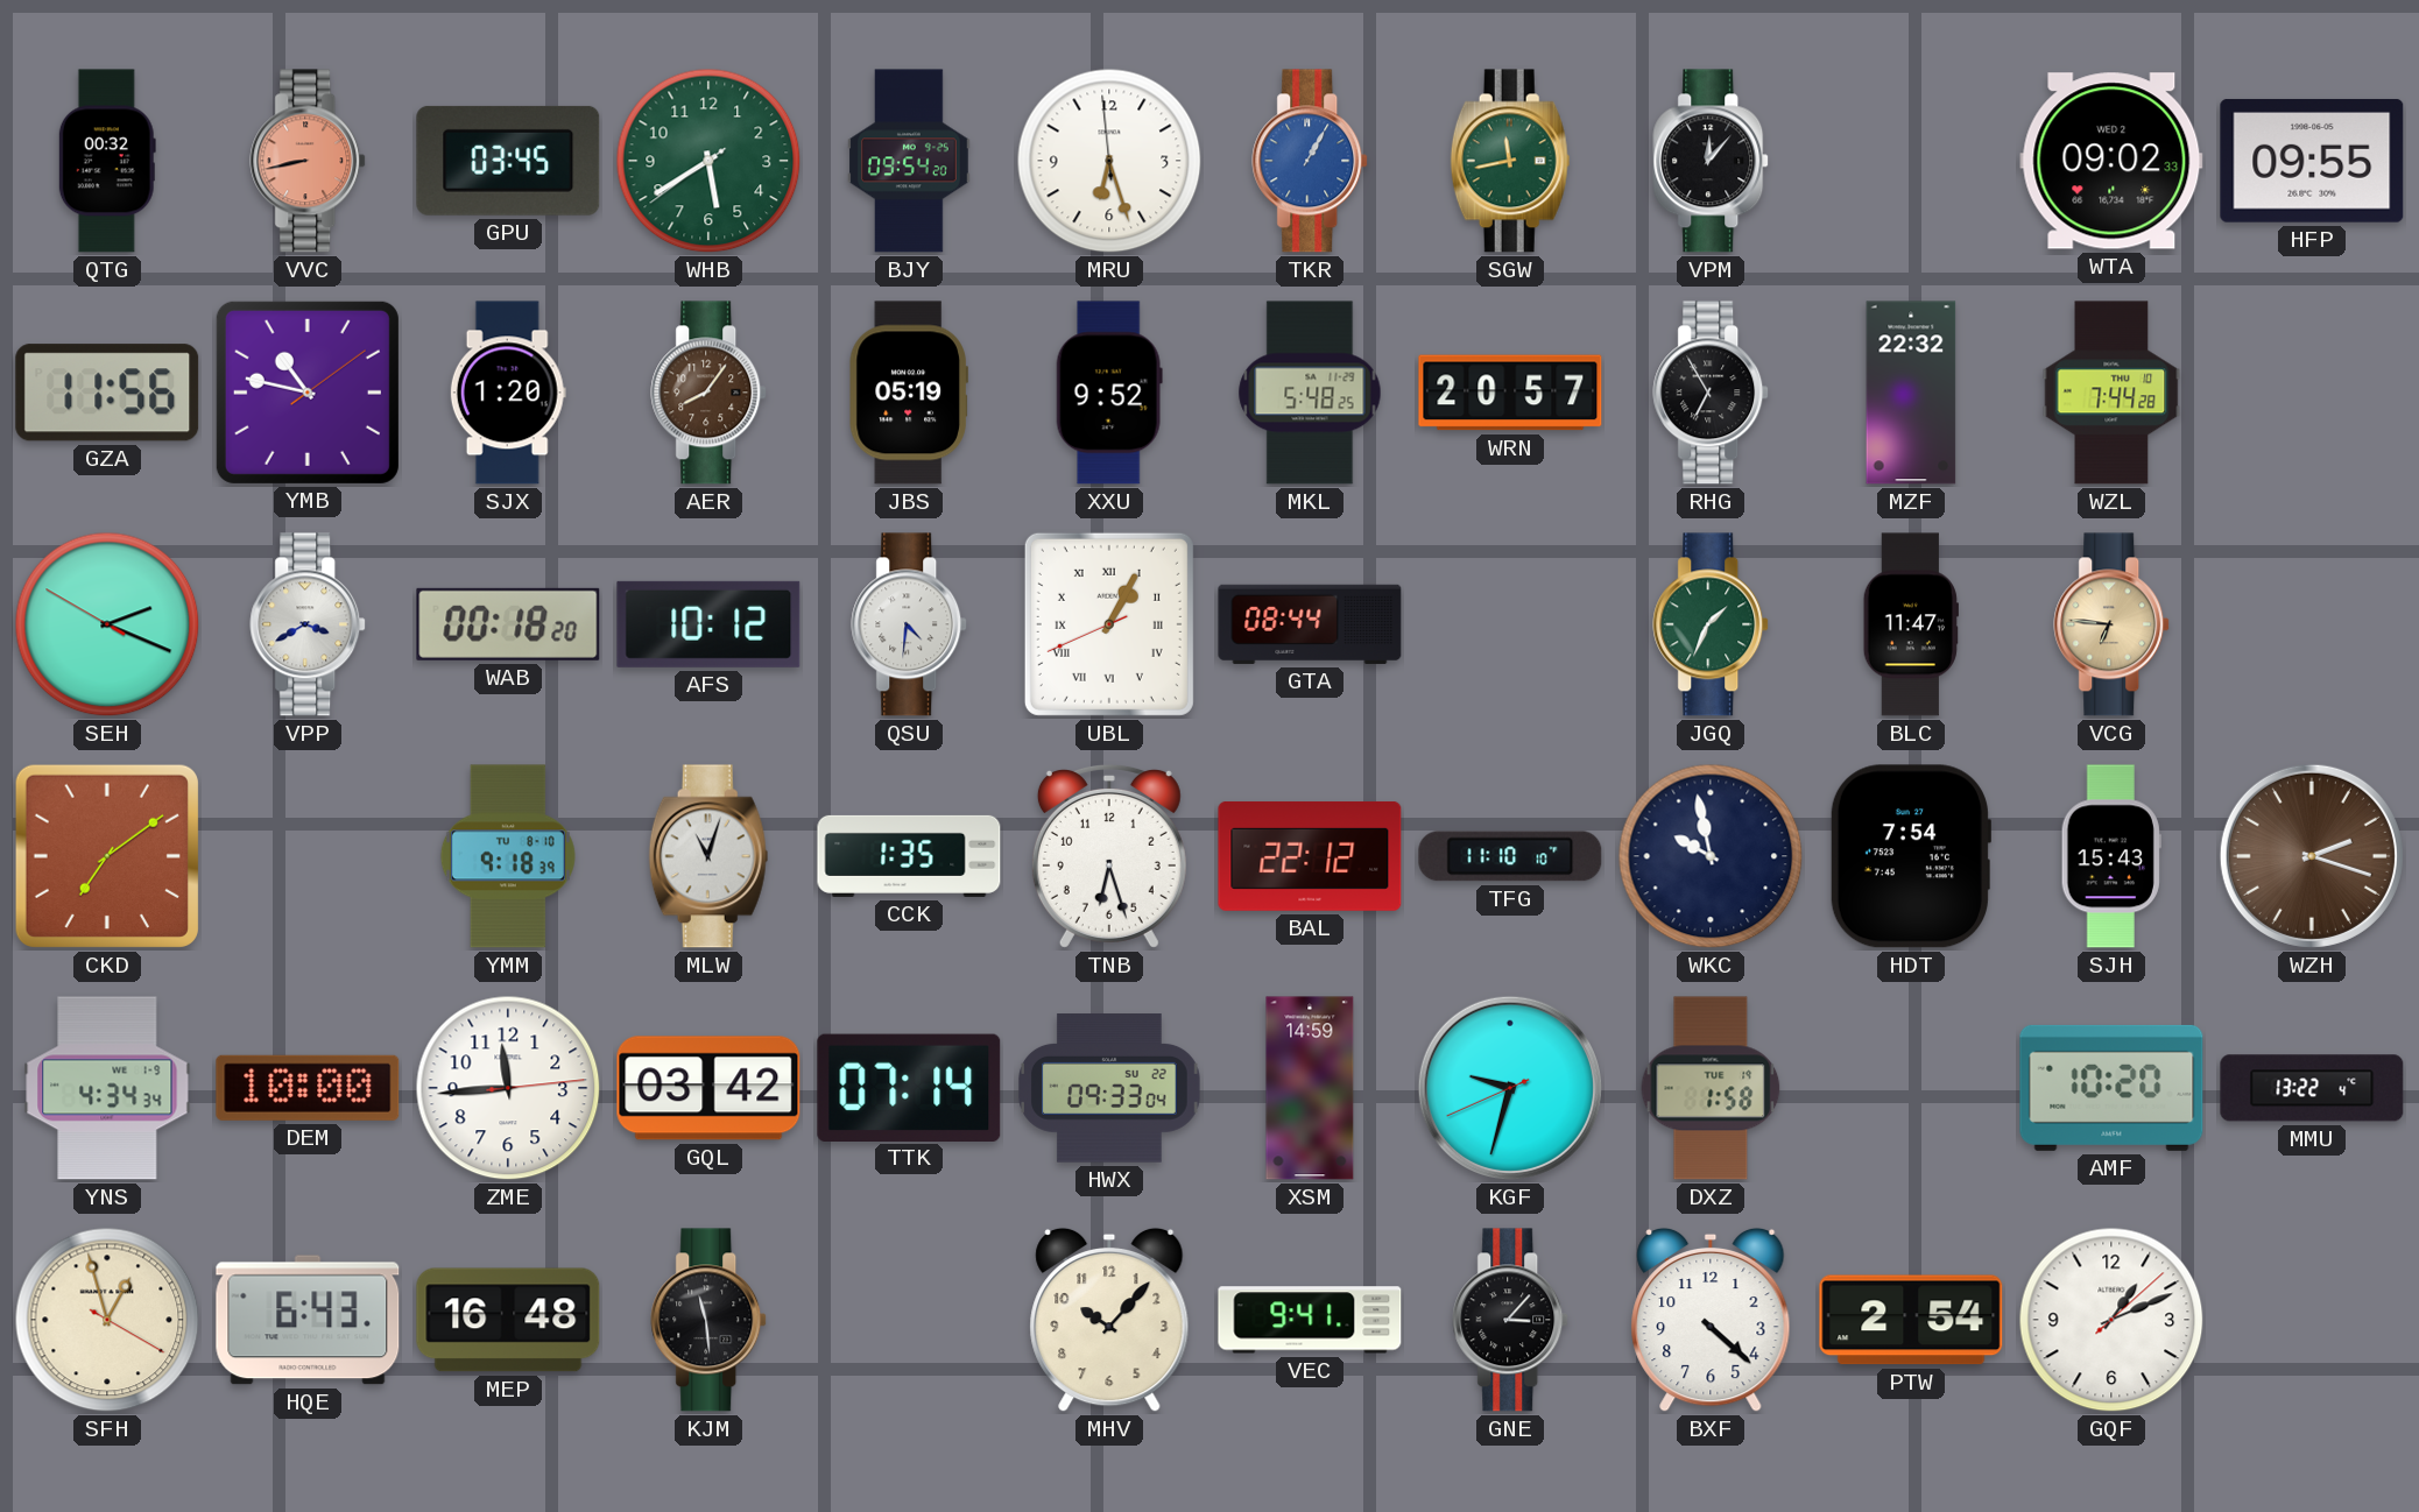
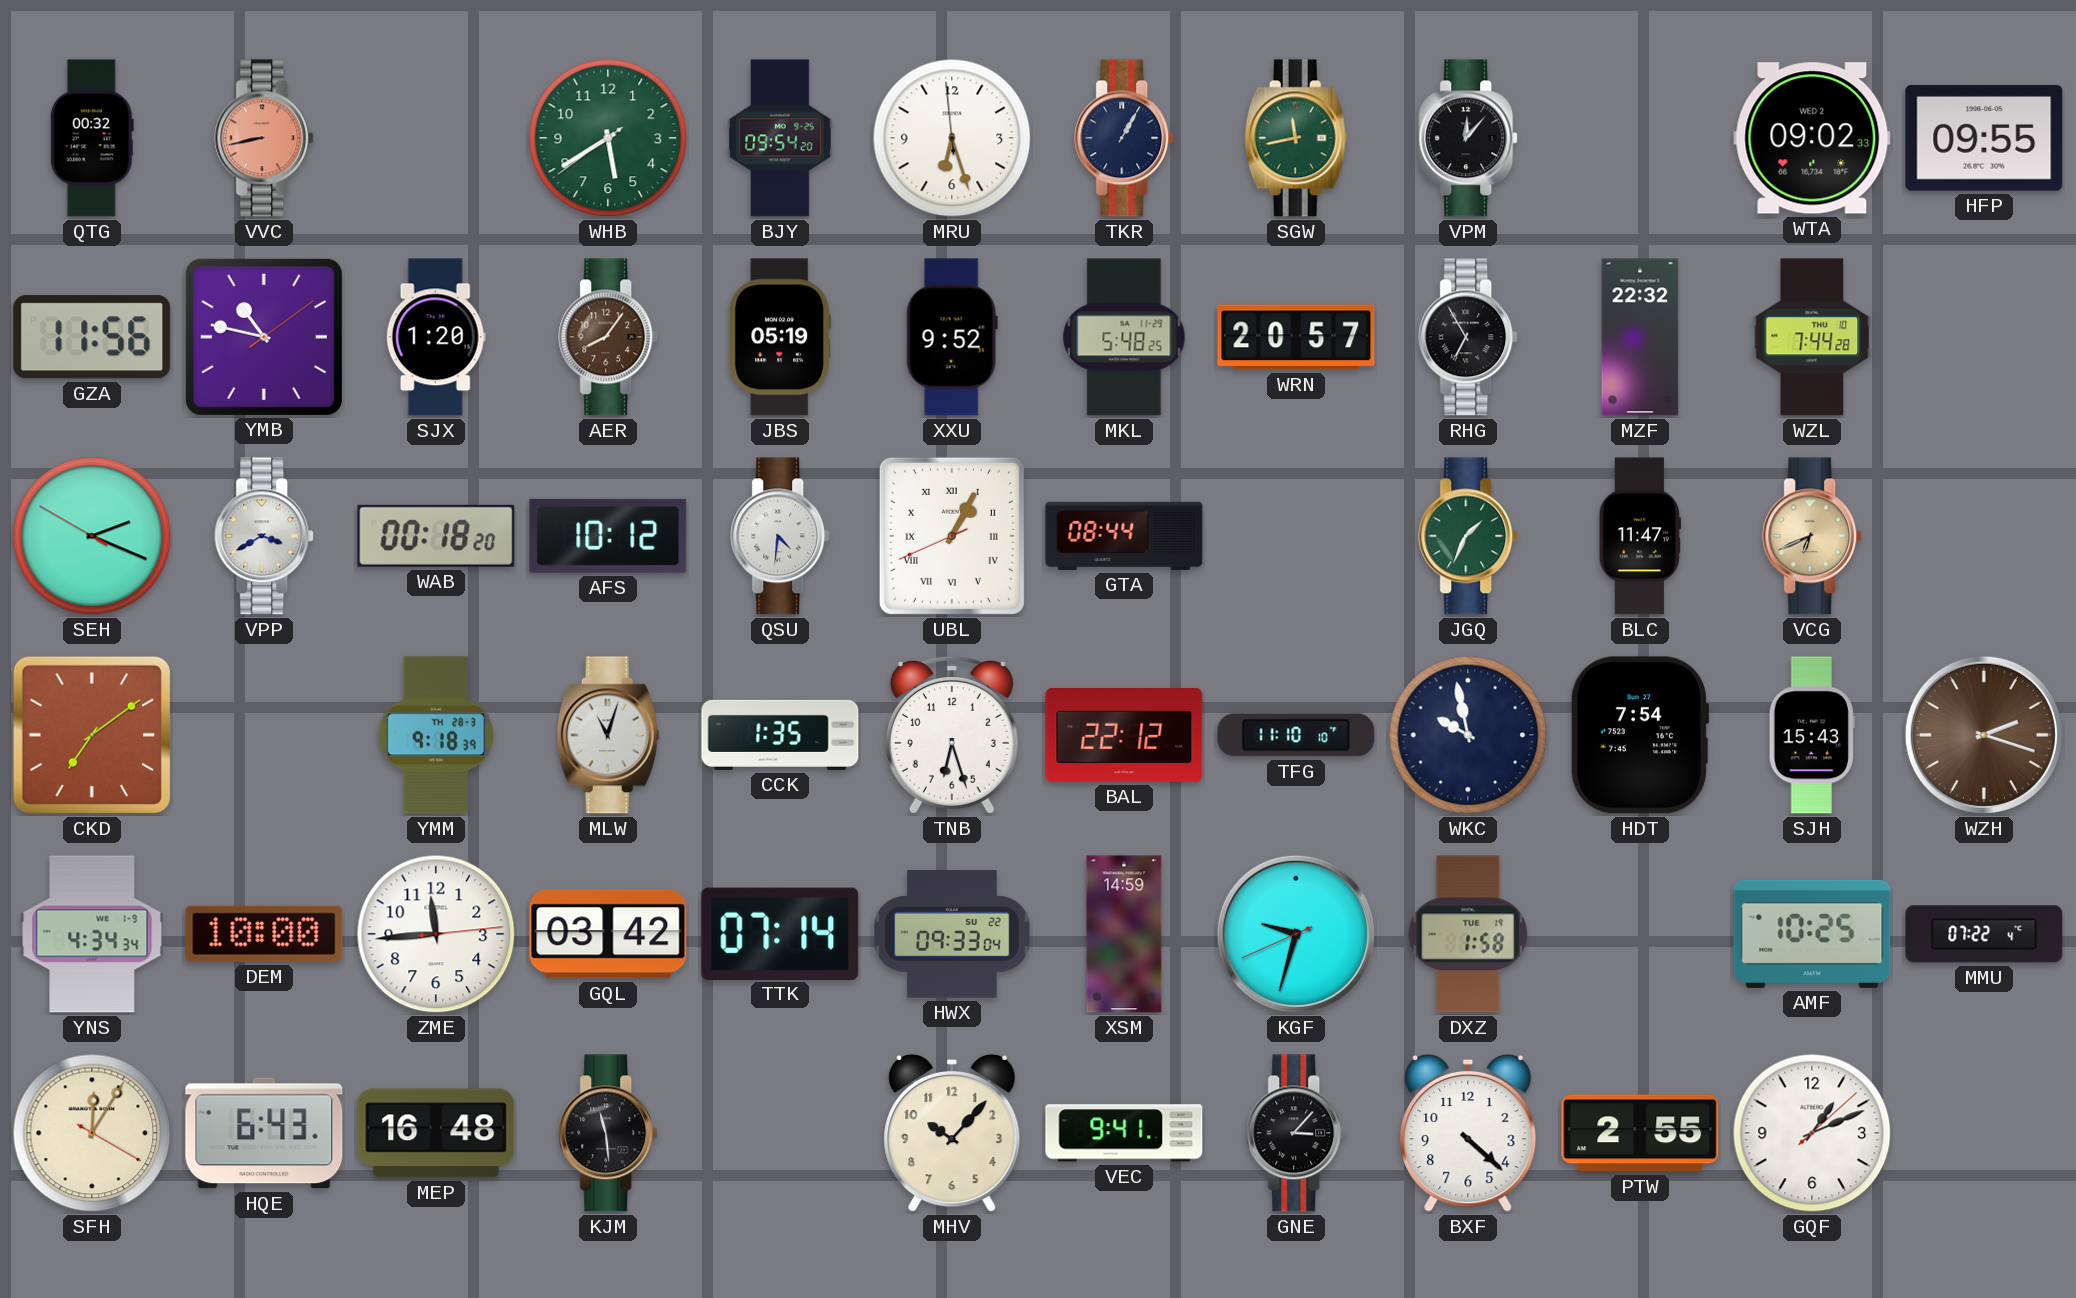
GPU: 03:45 -> none
TKR dial: blue -> navy
VCG: 6:46 -> 6:41
YMM date: TU 8-10 -> TH 28-3
AMF: 10:20 -> 10:25
MMU: 13:22 -> 07:22
SFH: 12:57 -> 12:05
PTW: 2:54 -> 2:55
